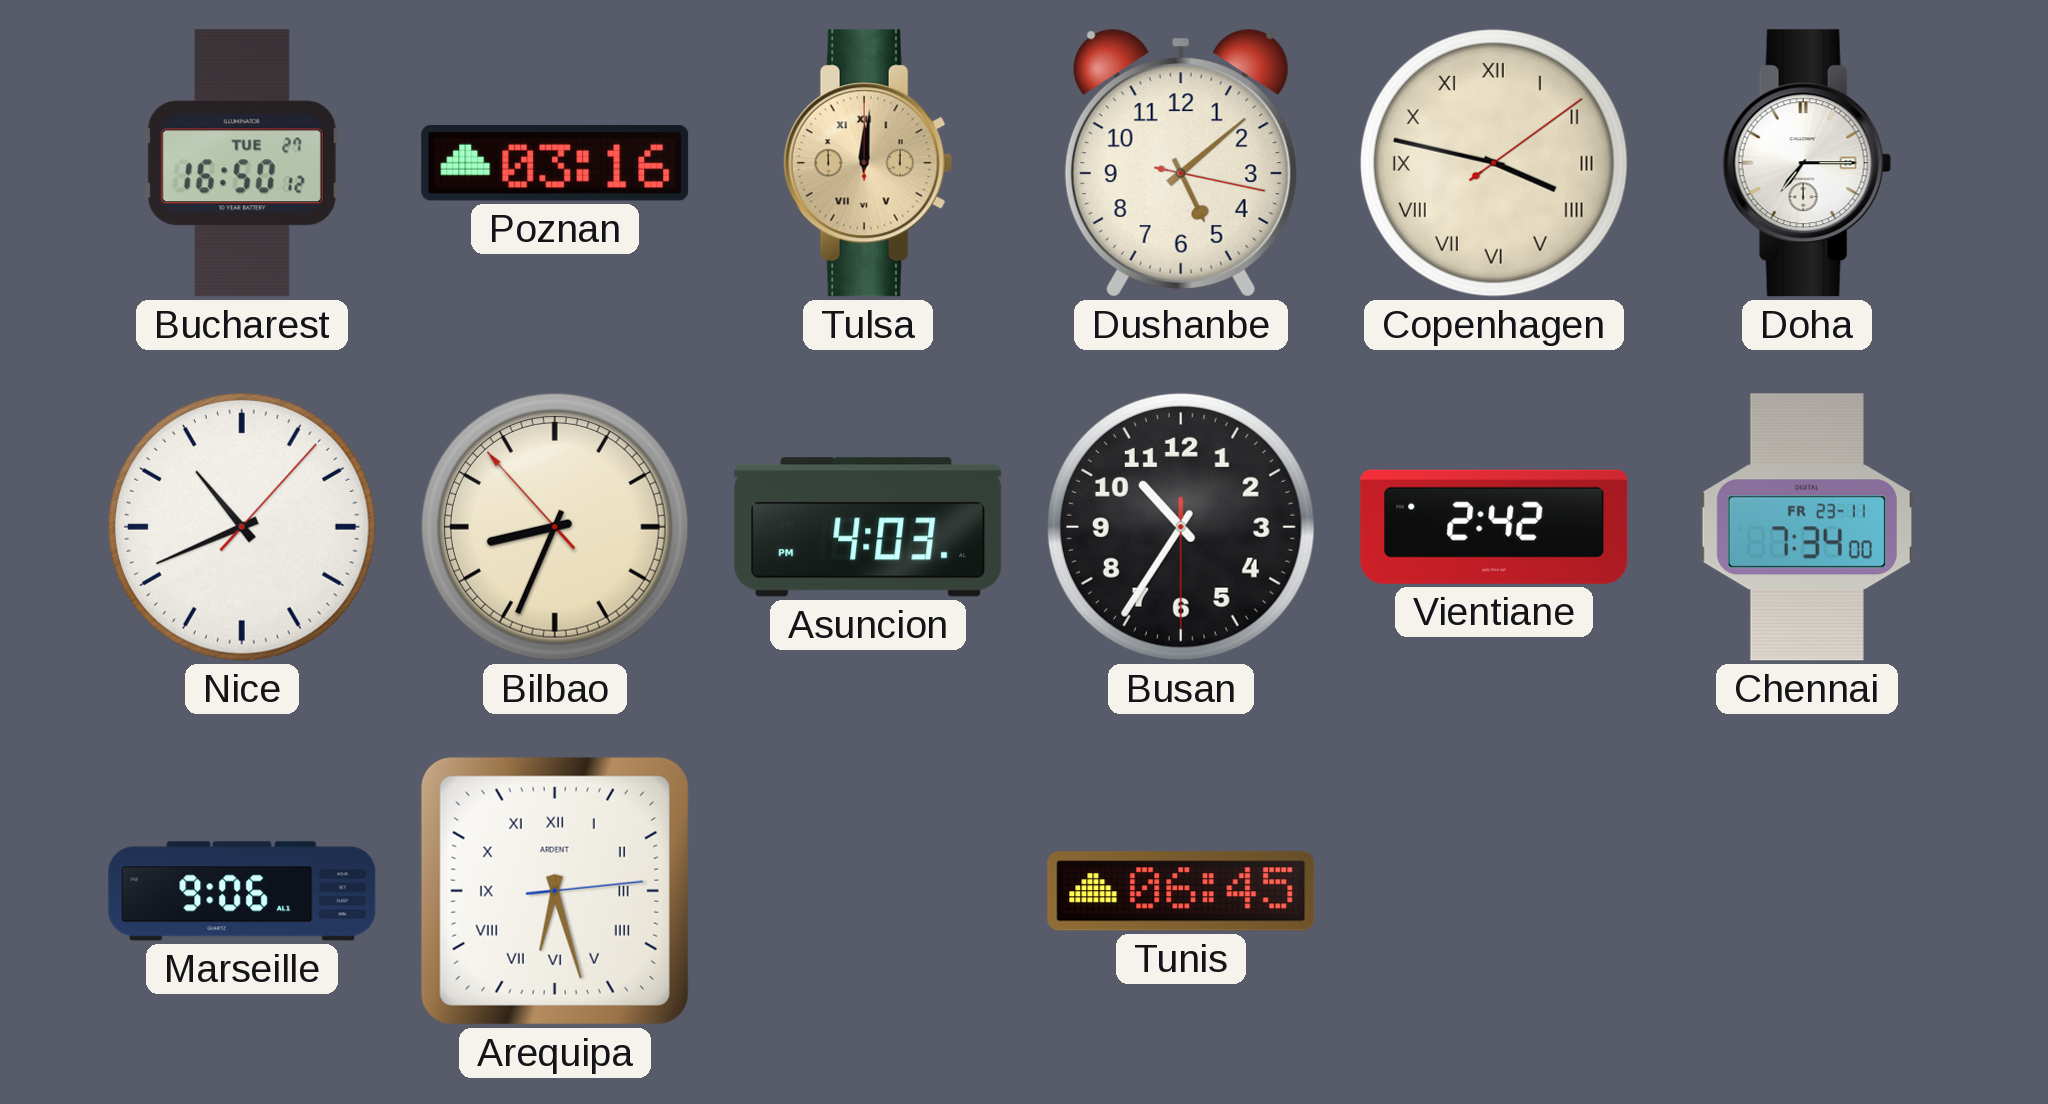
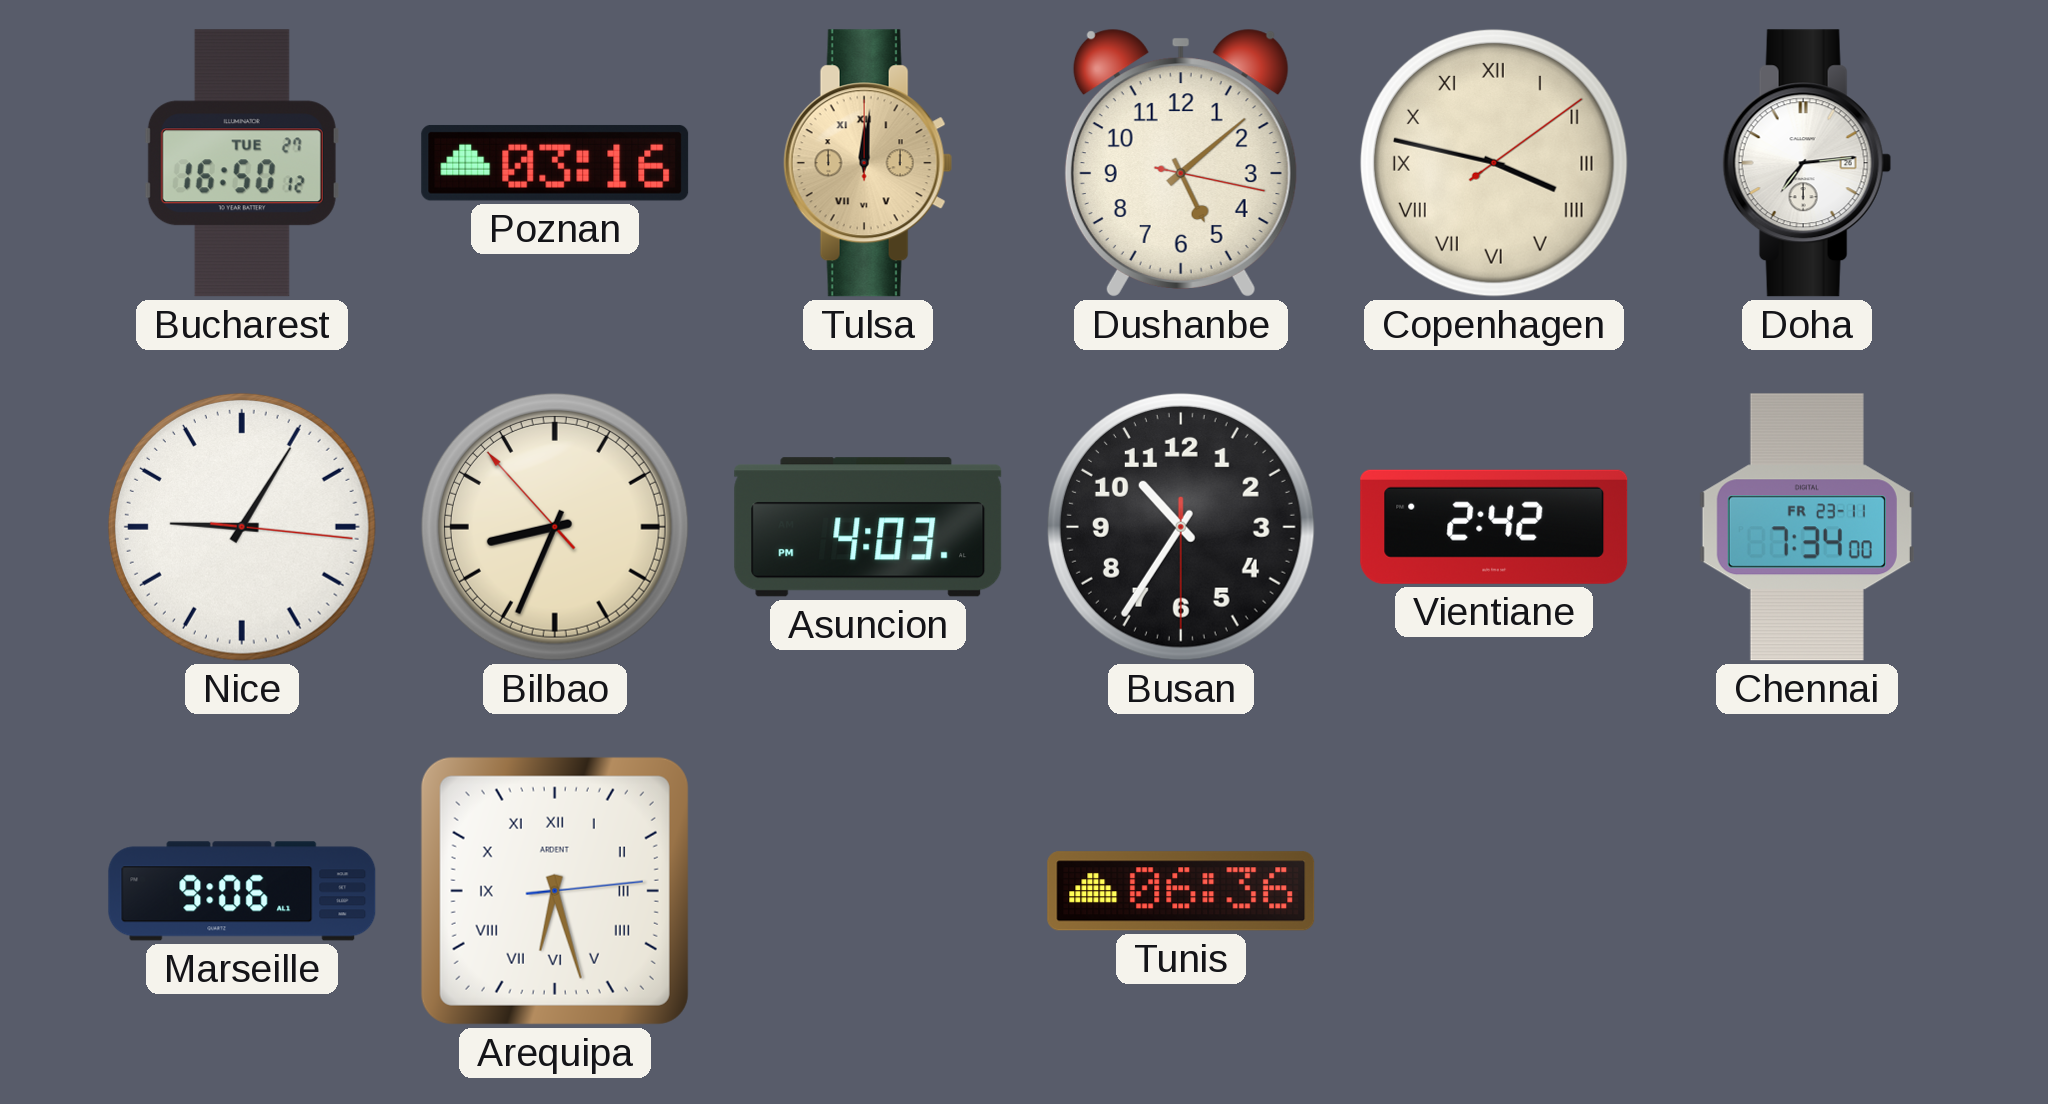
Doha: 7:15 -> 7:14
Nice: 10:41 -> 9:05
Tunis: 06:45 -> 06:36
